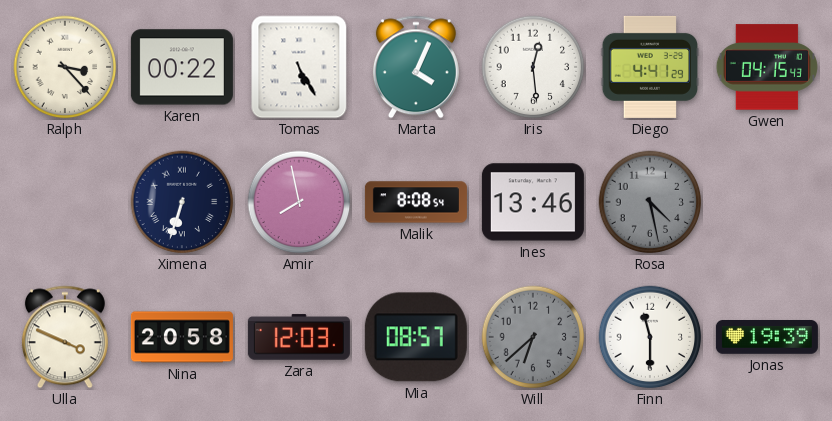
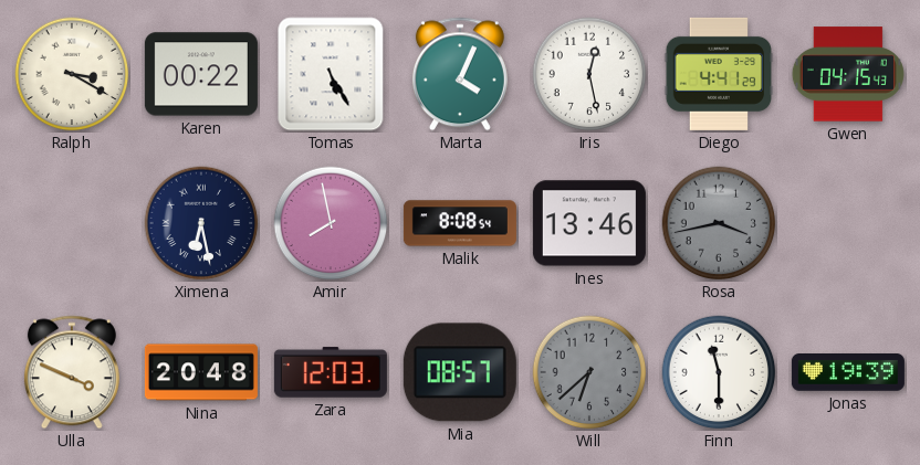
Ralph: 3:23 -> 3:20
Iris: 12:29 -> 12:28
Ximena: 6:33 -> 6:28
Rosa: 4:28 -> 3:43
Nina: 20:58 -> 20:48
